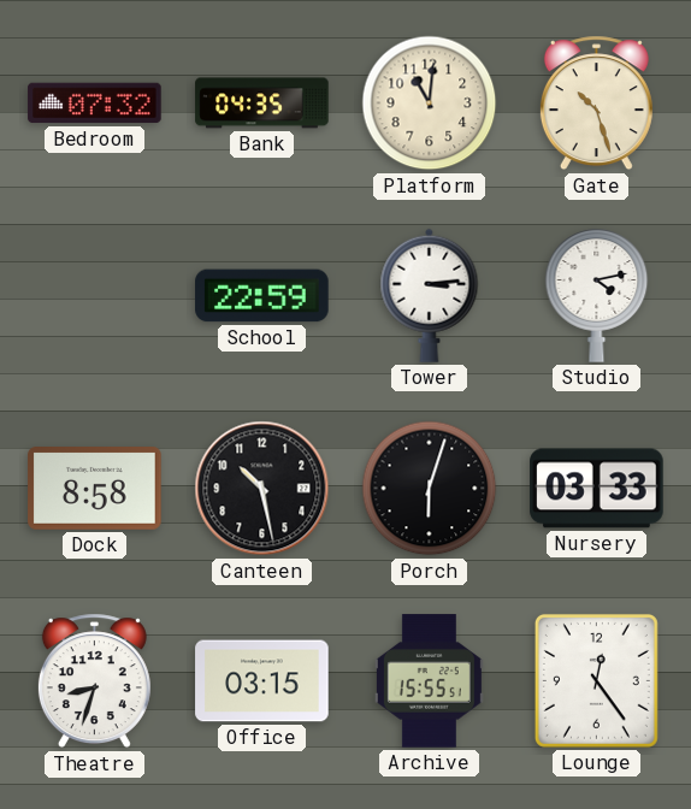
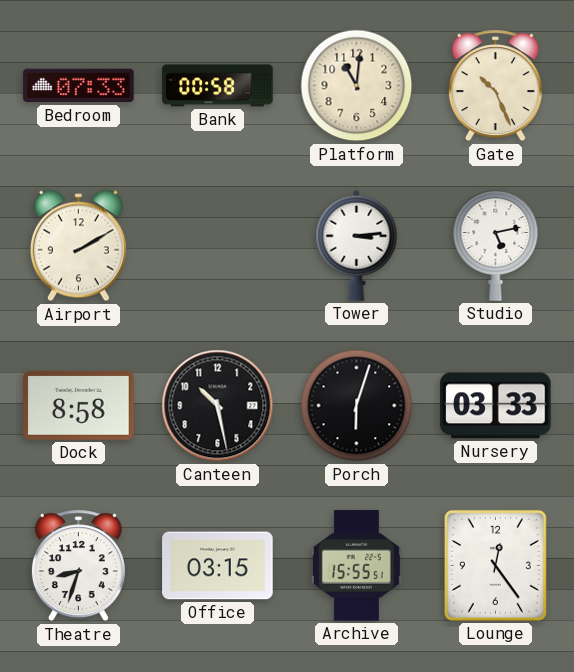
Bedroom: 07:32 -> 07:33
Bank: 04:35 -> 00:58
Gate: 10:27 -> 10:26
Airport: none -> 2:10
School: 22:59 -> none
Studio: 4:13 -> 5:13
